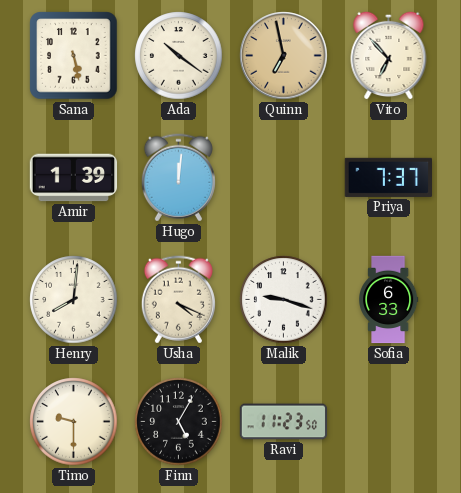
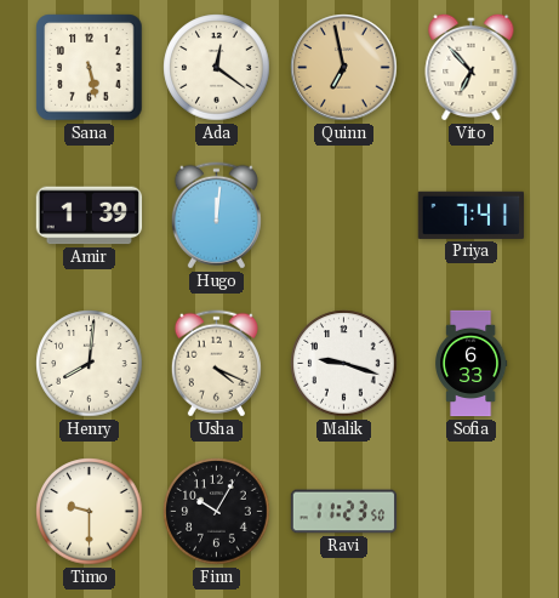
Ada: 10:21 -> 12:21
Priya: 7:37 -> 7:41
Finn: 5:05 -> 10:05
